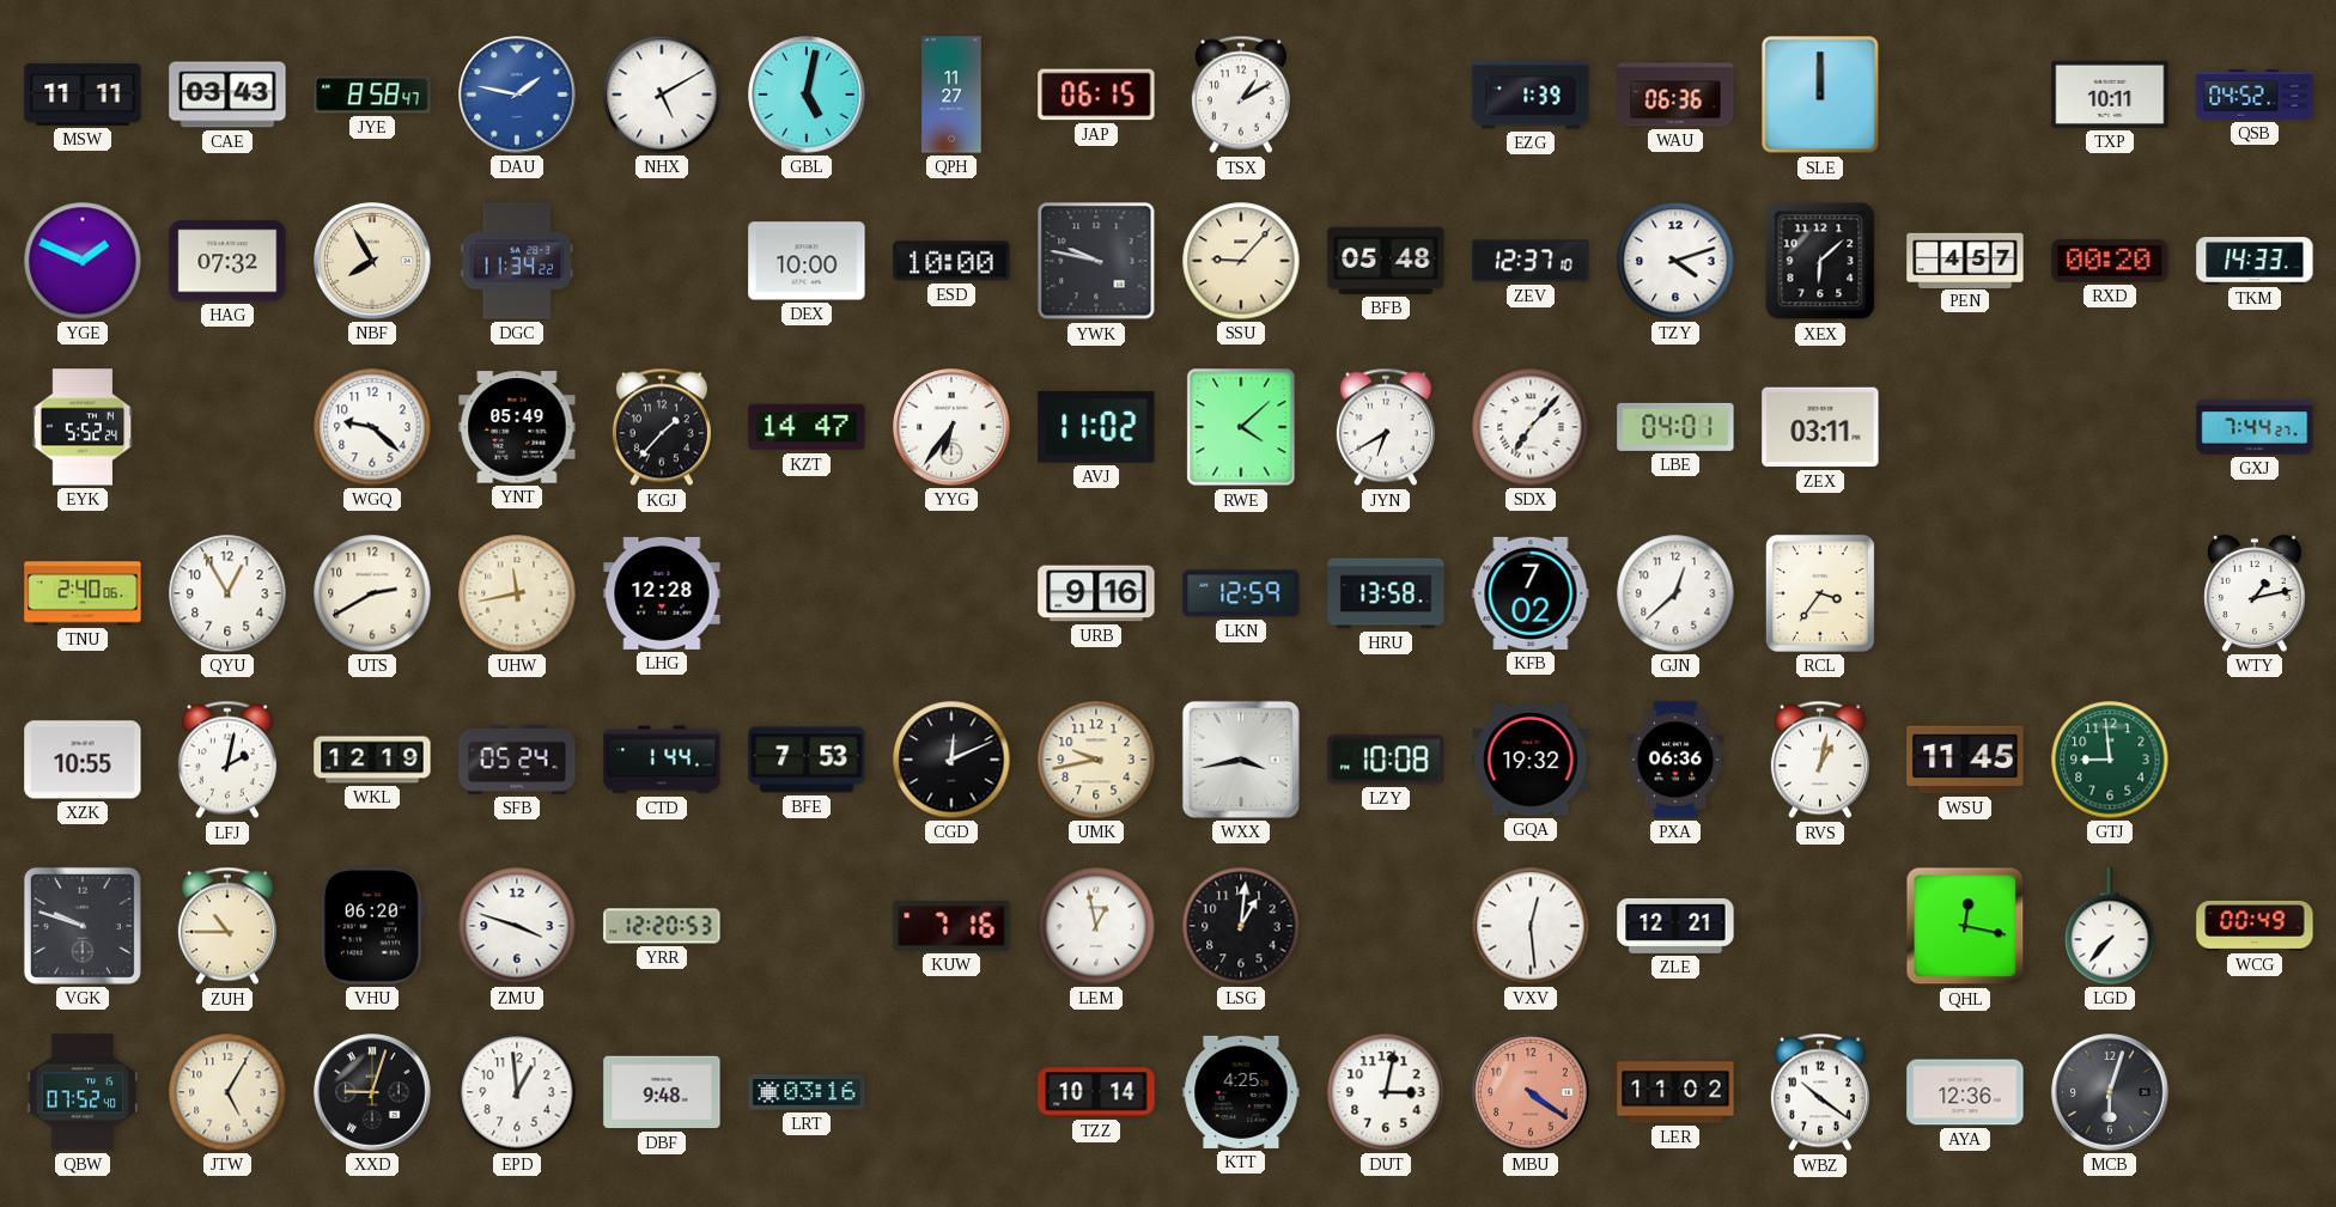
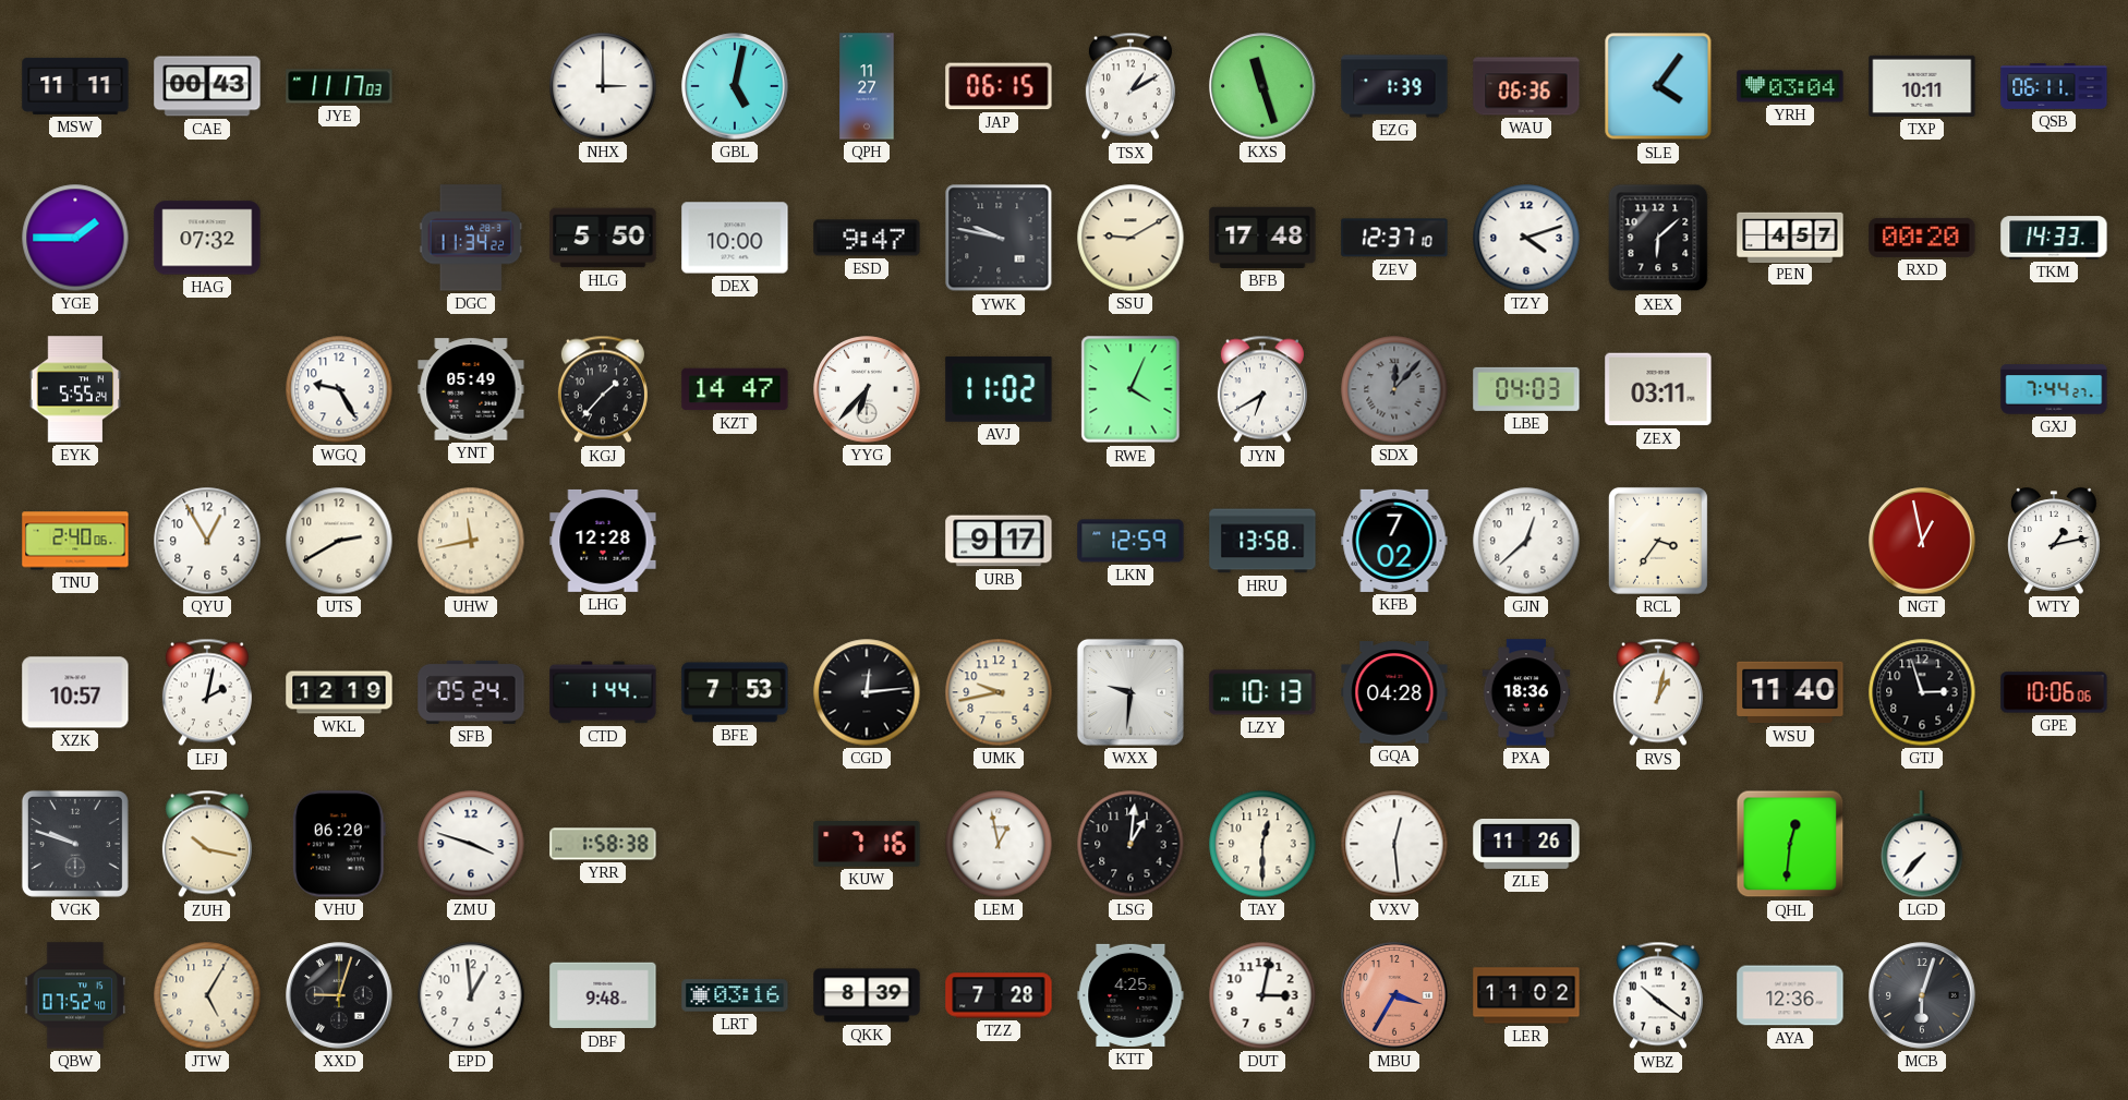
CAE: 03:43 -> 00:43
JYE: 8:58 -> 11:17
DAU: 1:47 -> none
NHX: 5:10 -> 3:00
KXS: none -> 11:27
SLE: 12:00 -> 4:06
YRH: none -> 03:04
QSB: 04:52 -> 06:11
YGE: 1:49 -> 1:45
NBF: 7:55 -> none
HLG: none -> 5:50
ESD: 10:00 -> 9:47
SSU: 9:07 -> 9:10
BFB: 05:48 -> 17:48
EYK: 5:52 -> 5:55
WGQ: 9:22 -> 9:25
YYG: 6:36 -> 6:37
RWE: 4:08 -> 4:04
SDX: 7:07 -> 12:07
SDX dial: white -> grey
LBE: 04:01 -> 04:03
URB: 9:16 -> 9:17
NGT: none -> 12:58
XZK: 10:55 -> 10:57
CGD: 12:11 -> 12:14
WXX: 3:43 -> 9:31
LZY: 10:08 -> 10:13
GQA: 19:32 -> 04:28
PXA: 06:36 -> 18:36
WSU: 11:45 -> 11:40
GTJ: 8:59 -> 2:57
GTJ dial: green -> black
GPE: none -> 10:06
ZUH: 10:45 -> 10:17
YRR: 12:20 -> 1:58
TAY: none -> 12:30
ZLE: 12:21 -> 11:26
QHL: 12:17 -> 12:31
WCG: 00:49 -> none
QKK: none -> 8:39
TZZ: 10:14 -> 7:28
MBU: 4:21 -> 3:35
